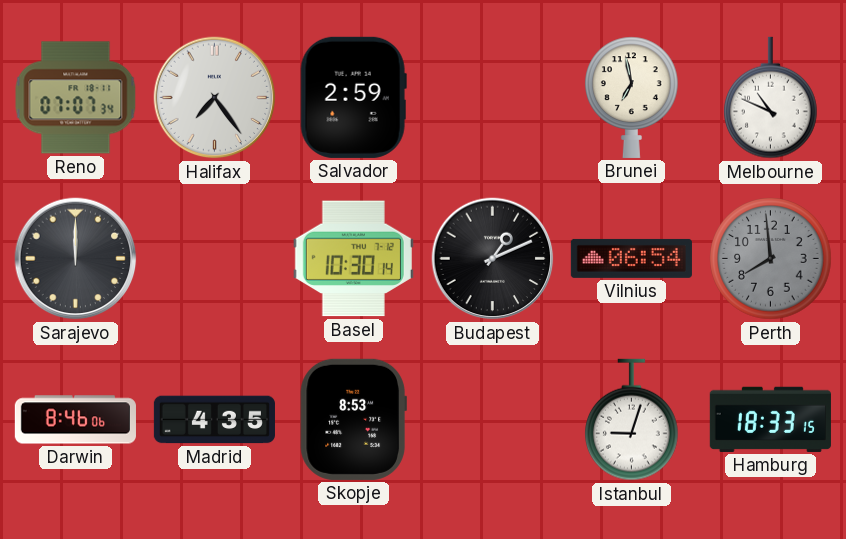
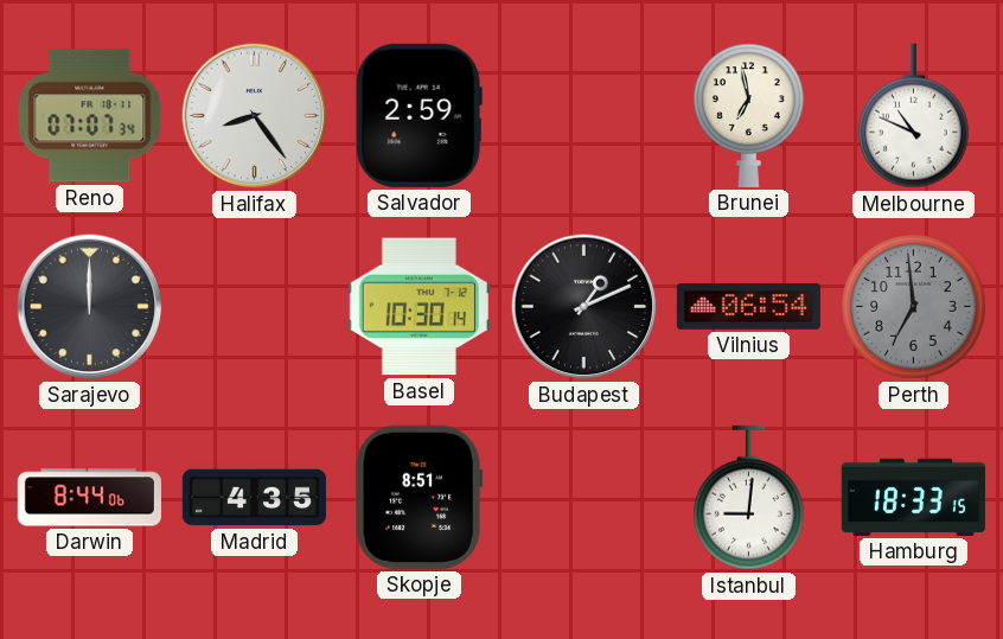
Halifax: 7:24 -> 8:24
Perth: 7:59 -> 6:59
Darwin: 8:46 -> 8:44
Skopje: 8:53 -> 8:51
Istanbul: 9:03 -> 9:01
